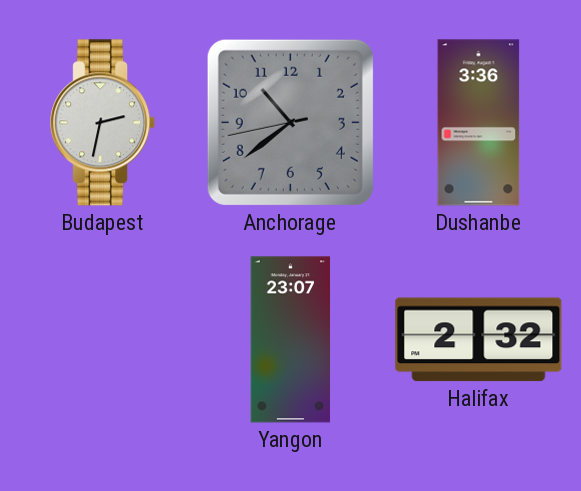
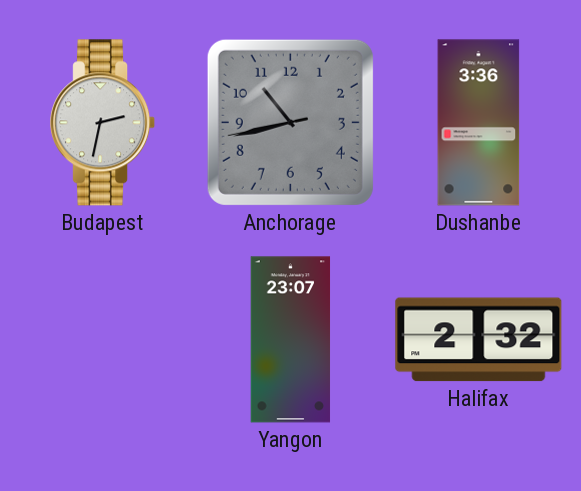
Anchorage: 10:38 -> 10:42
